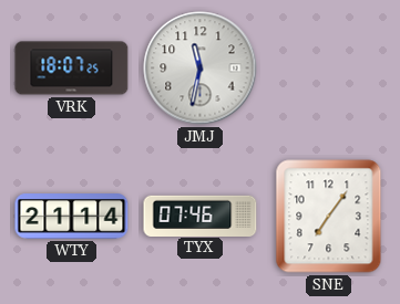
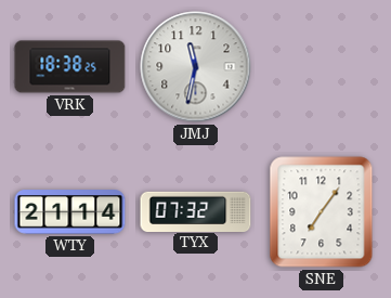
VRK: 18:07 -> 18:38
TYX: 07:46 -> 07:32
